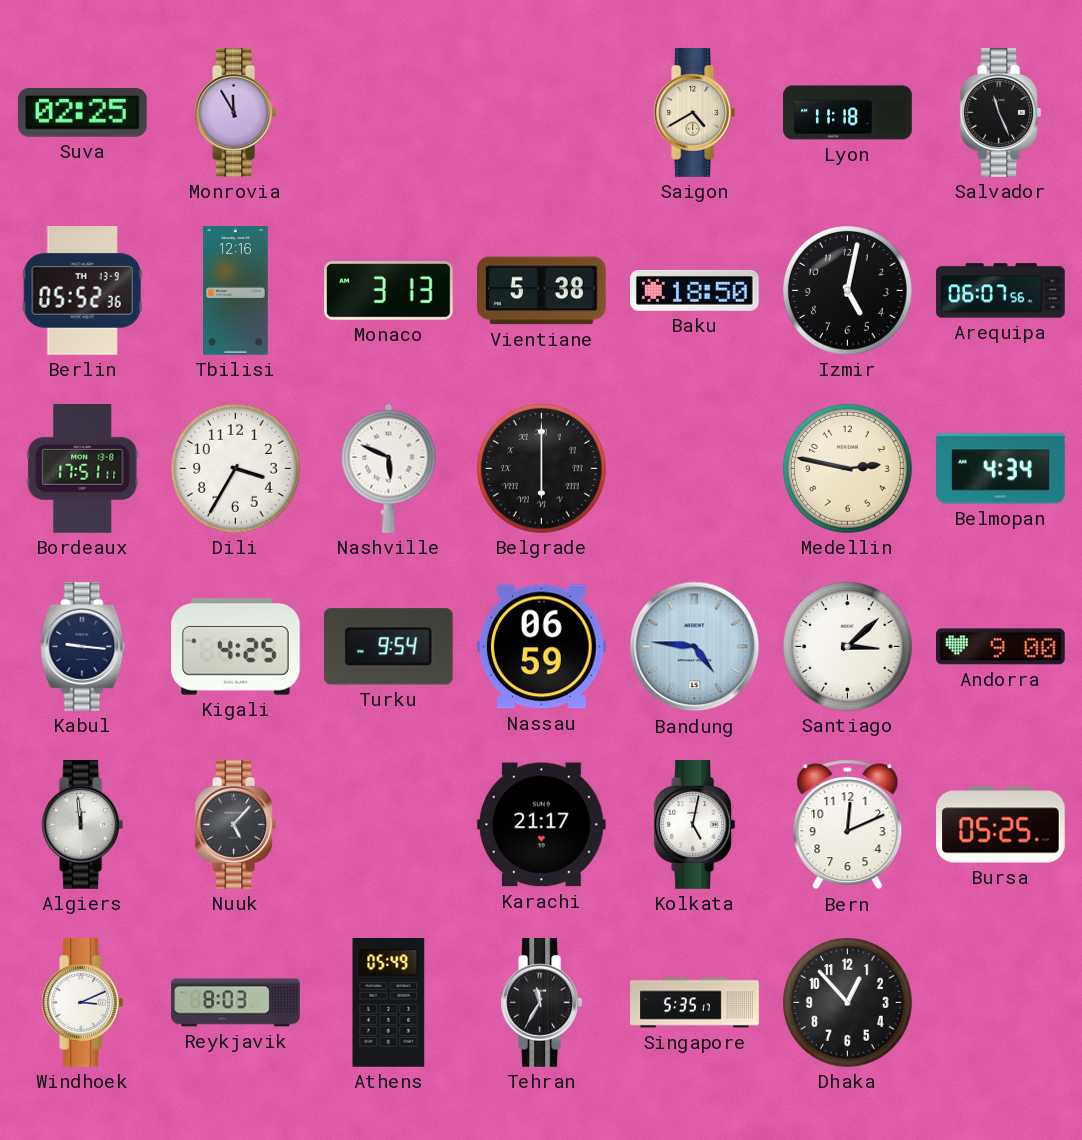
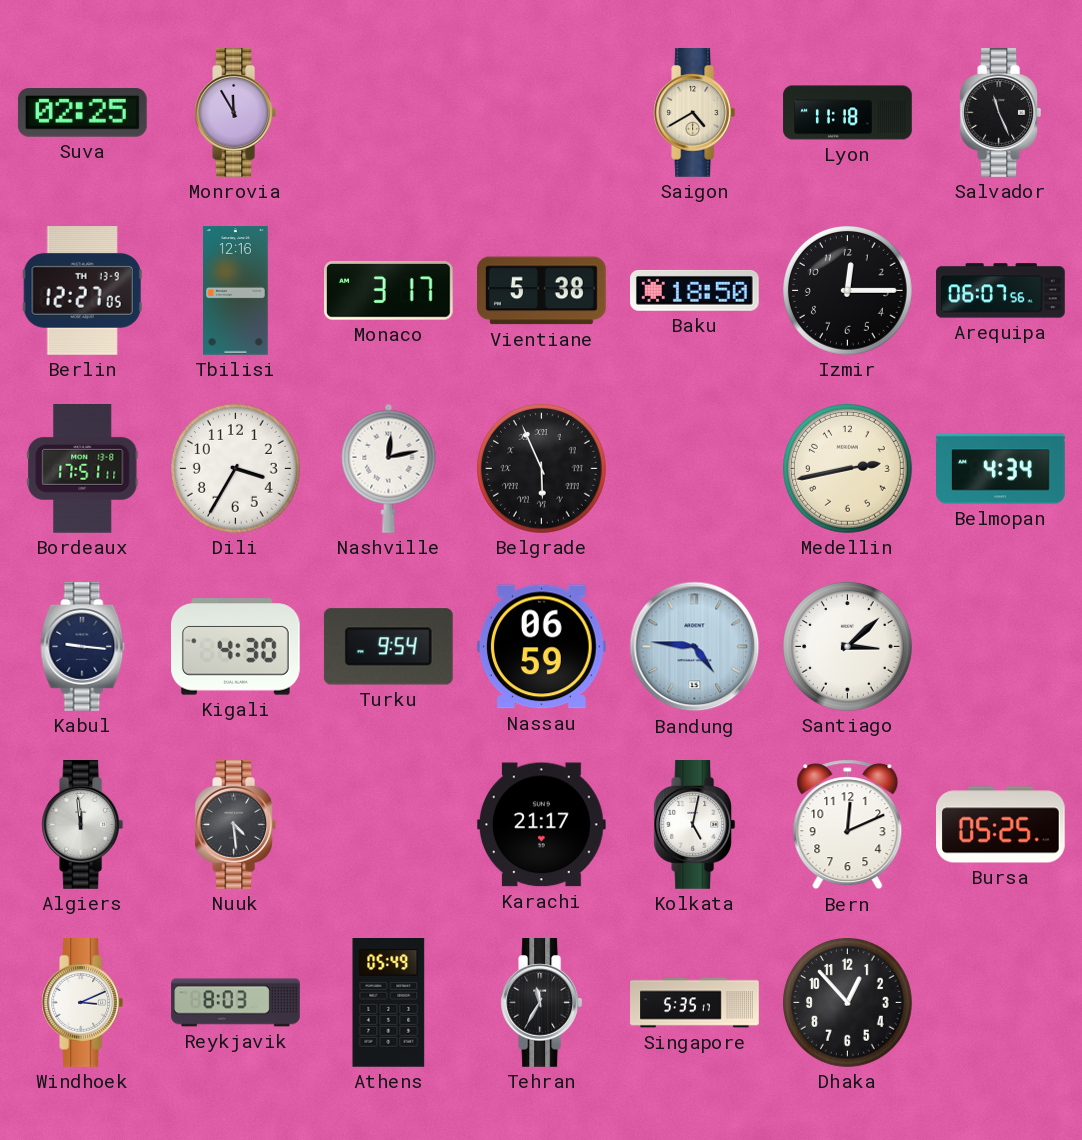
Berlin: 05:52 -> 12:27
Monaco: 3:13 -> 3:17
Izmir: 5:02 -> 12:15
Nashville: 5:49 -> 12:13
Belgrade: 6:00 -> 5:56
Medellin: 2:47 -> 2:43
Kigali: 4:25 -> 4:30
Andorra: 9:00 -> none
Nuuk: 5:07 -> 4:29
